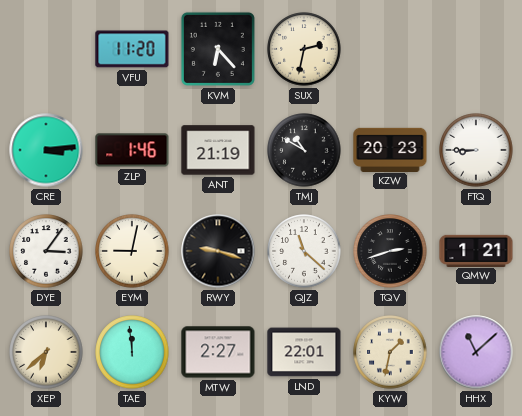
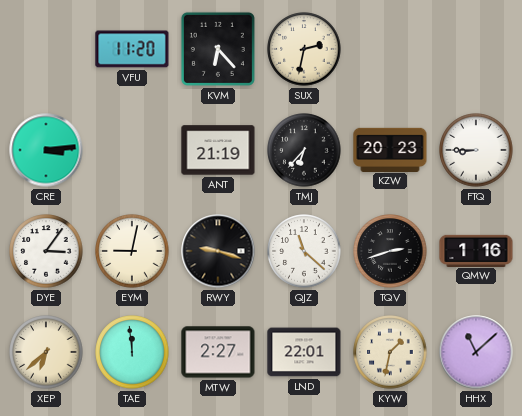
ZLP: 1:46 -> none
TMJ: 10:50 -> 6:37
QMW: 1:21 -> 1:16
